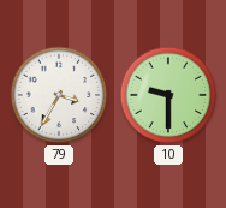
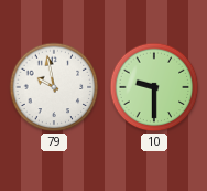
79: 3:35 -> 9:58
